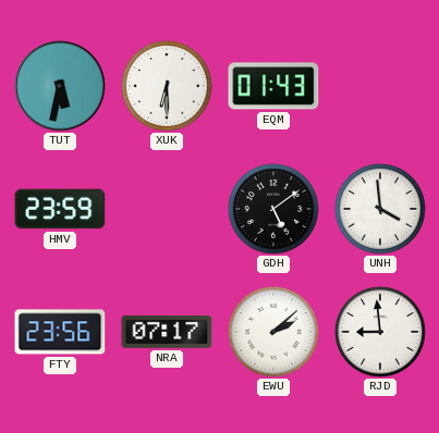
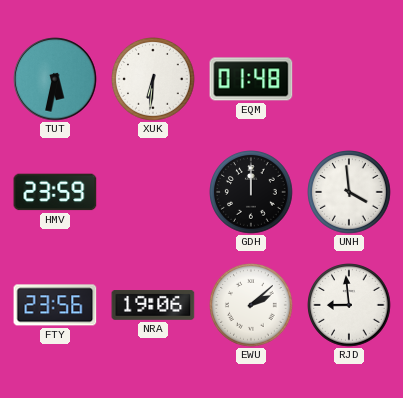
XUK: 6:30 -> 6:31
EQM: 01:43 -> 01:48
GDH: 5:09 -> 12:00
NRA: 07:17 -> 19:06
